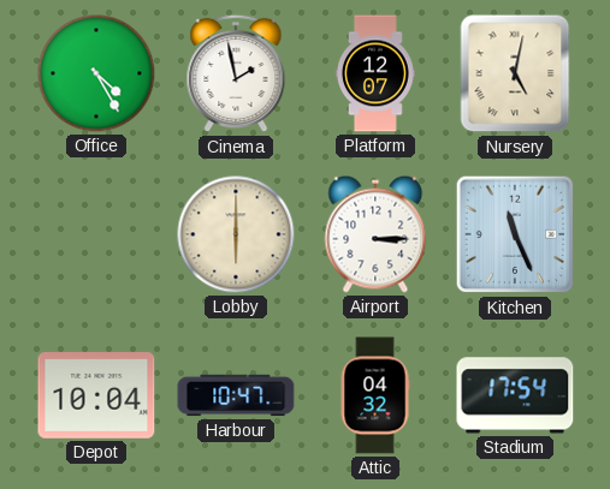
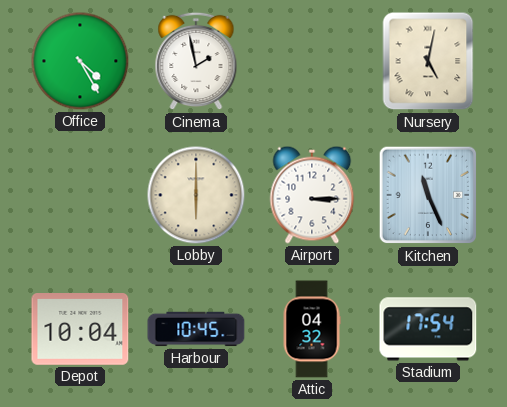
Platform: 12:07 -> none
Harbour: 10:47 -> 10:45
